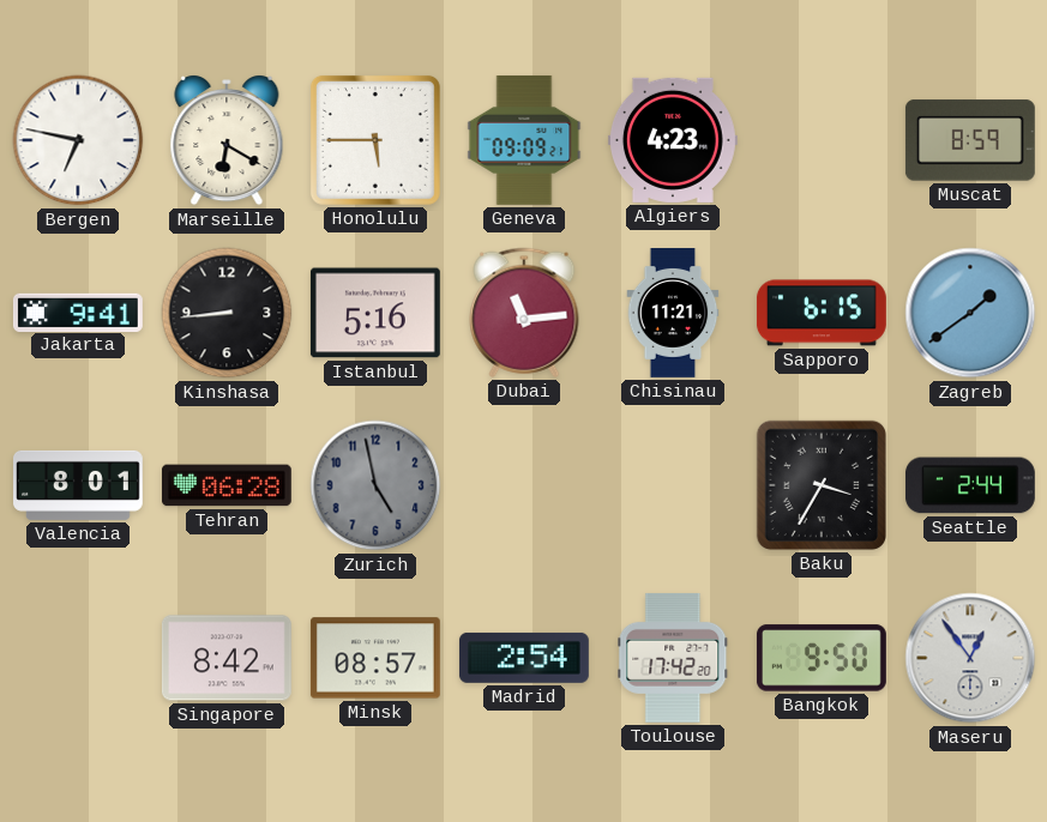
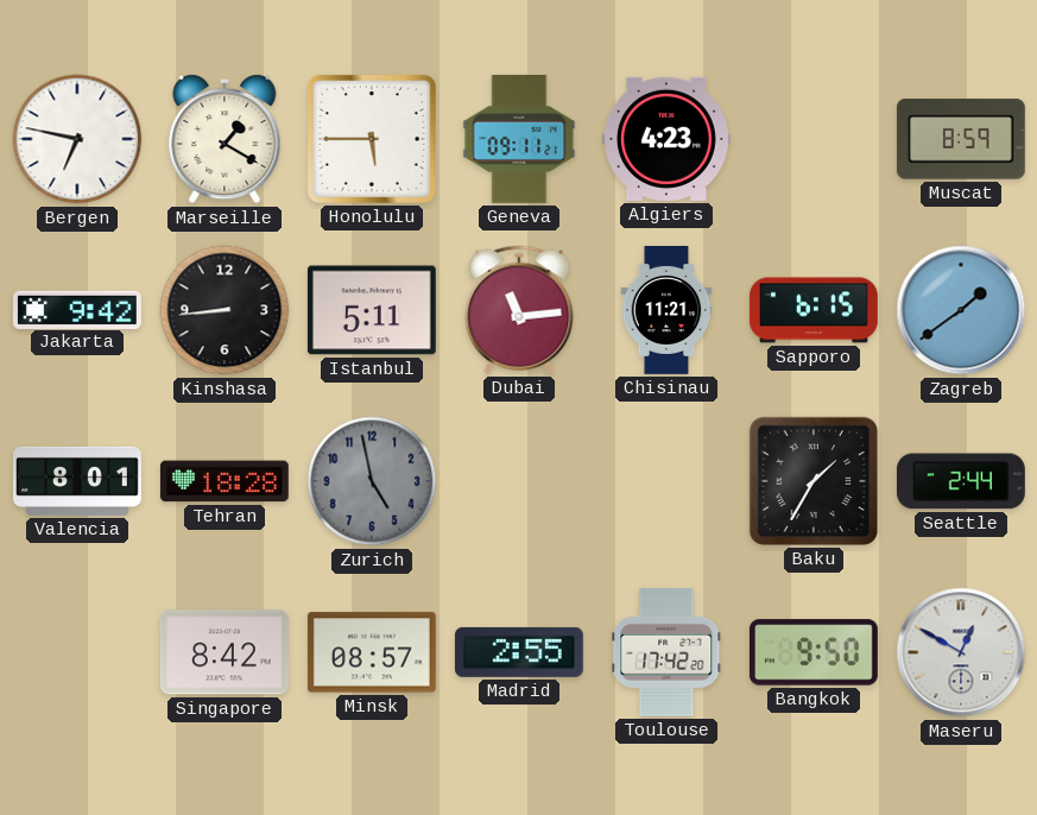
Marseille: 6:20 -> 1:20
Geneva: 09:09 -> 09:11
Jakarta: 9:41 -> 9:42
Istanbul: 5:16 -> 5:11
Tehran: 06:28 -> 18:28
Baku: 3:35 -> 1:35
Madrid: 2:54 -> 2:55
Maseru: 12:54 -> 12:50
